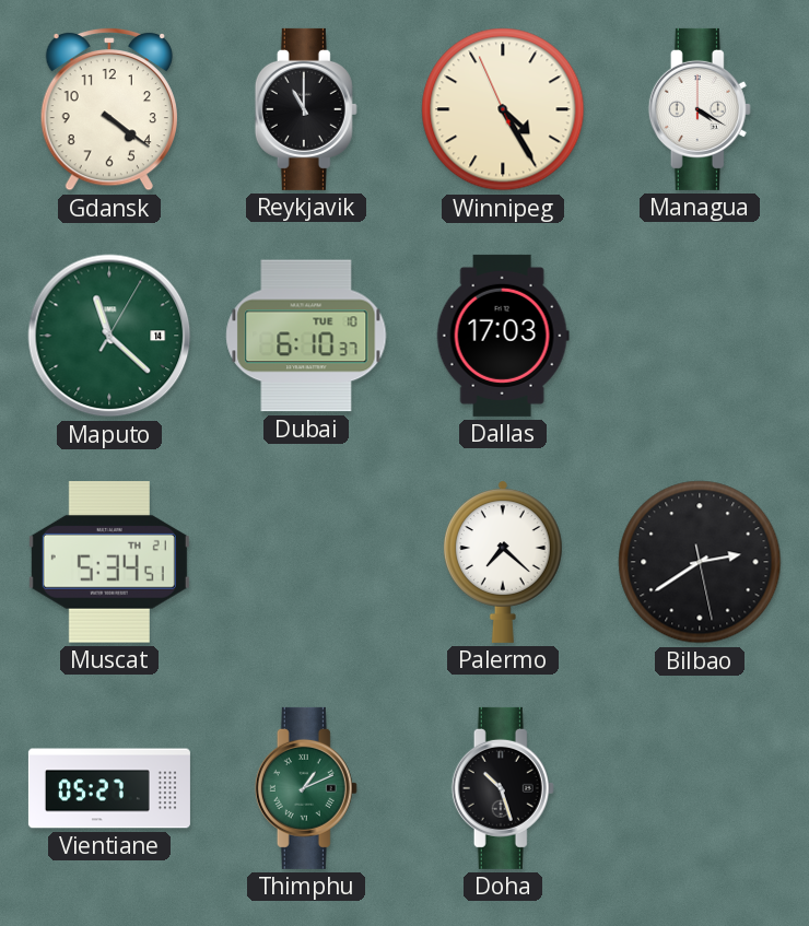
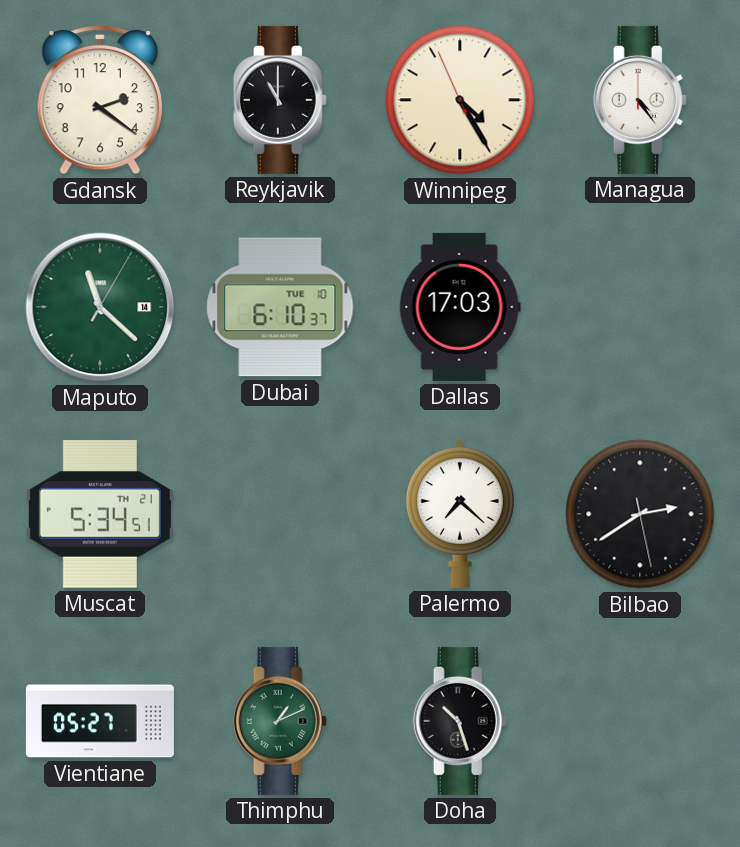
Gdansk: 4:21 -> 2:21
Managua: 4:20 -> 4:24
